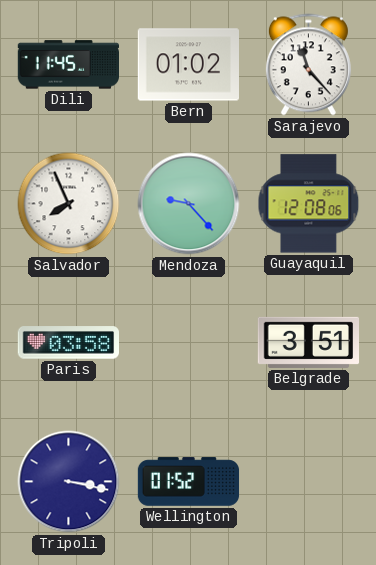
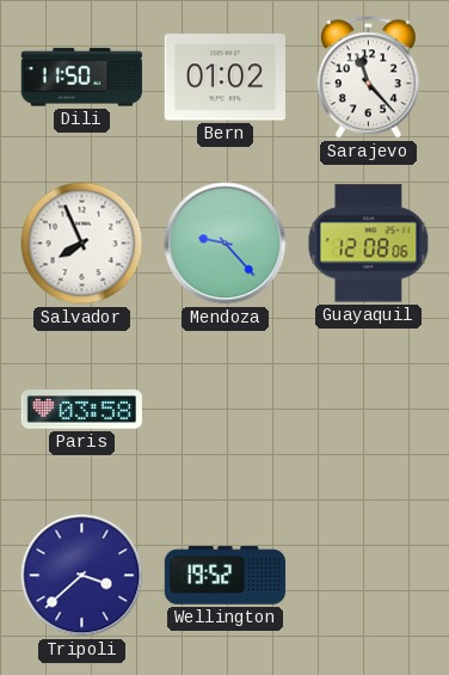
Dili: 11:45 -> 11:50
Belgrade: 3:51 -> none
Tripoli: 3:17 -> 3:38
Wellington: 01:52 -> 19:52
